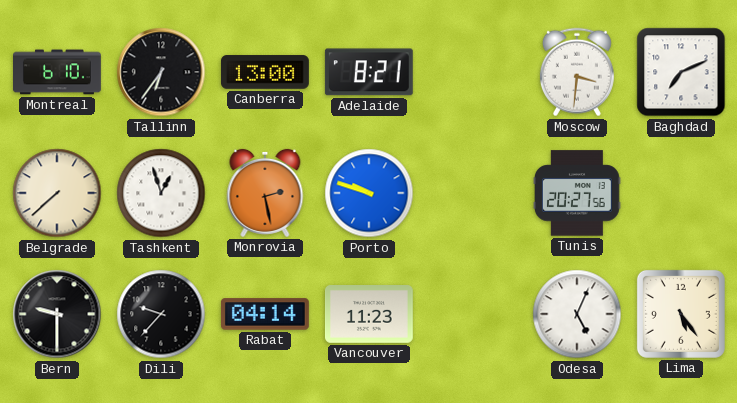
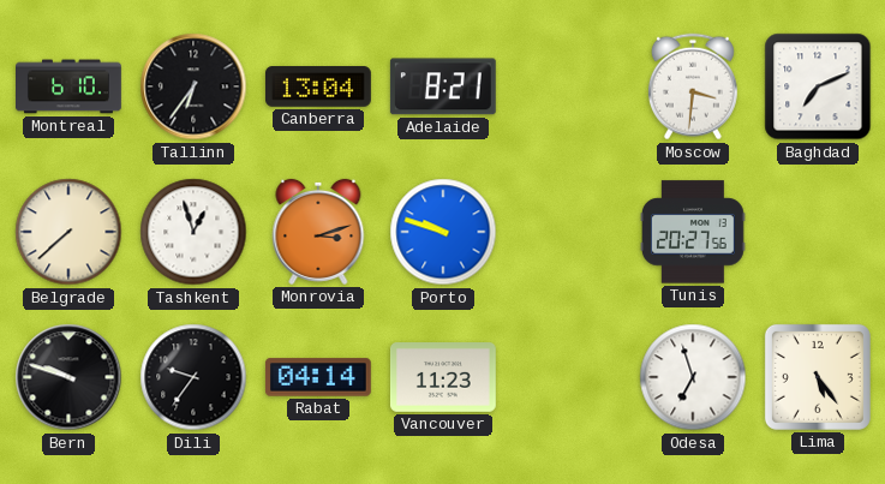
Canberra: 13:00 -> 13:04
Monrovia: 2:28 -> 3:12
Bern: 9:30 -> 9:48
Dili: 9:37 -> 9:36
Odesa: 5:04 -> 6:57
